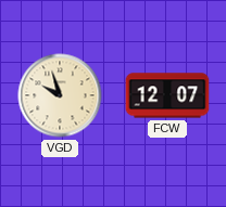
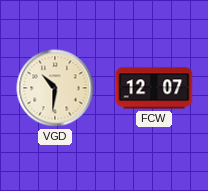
VGD: 9:57 -> 10:31
